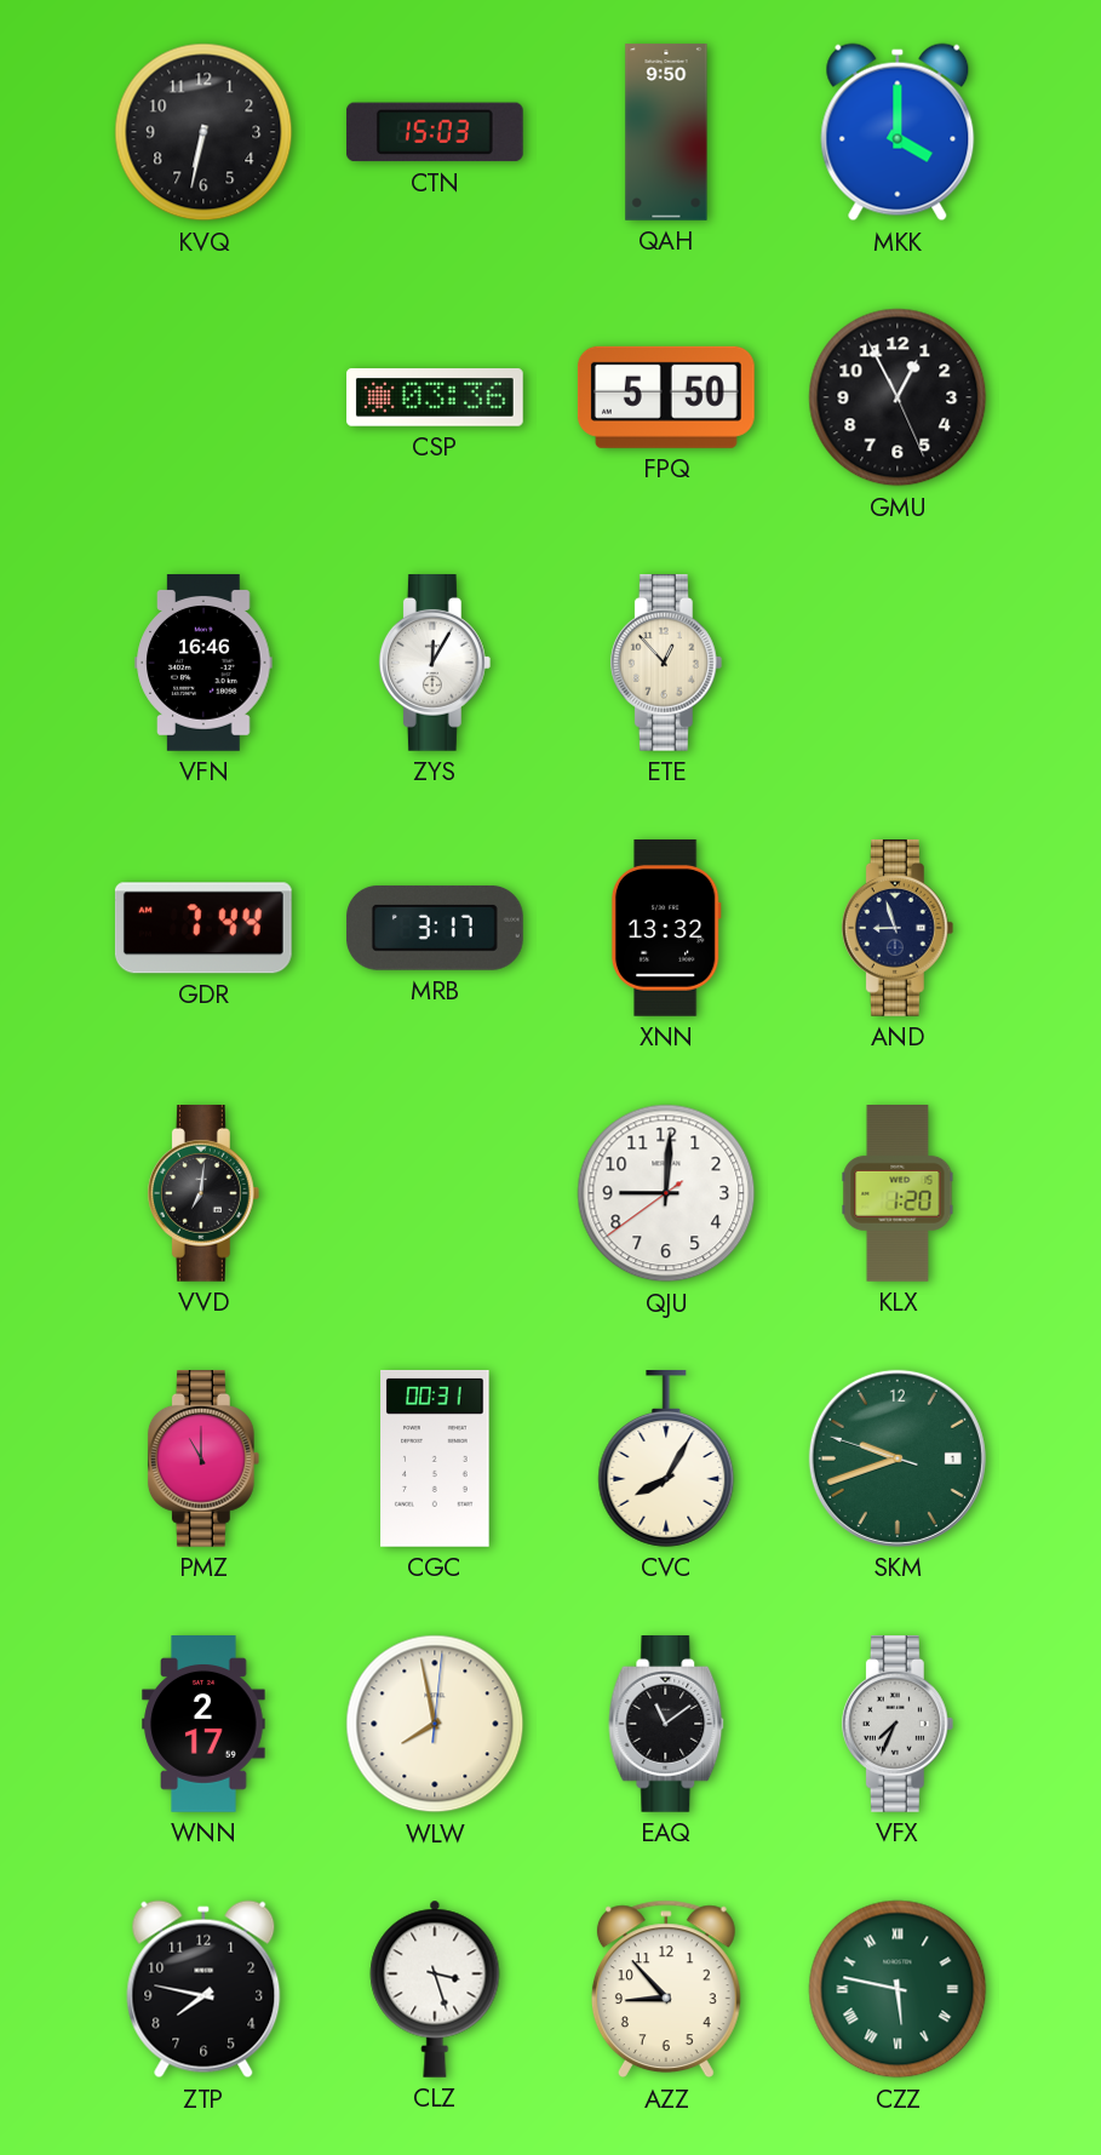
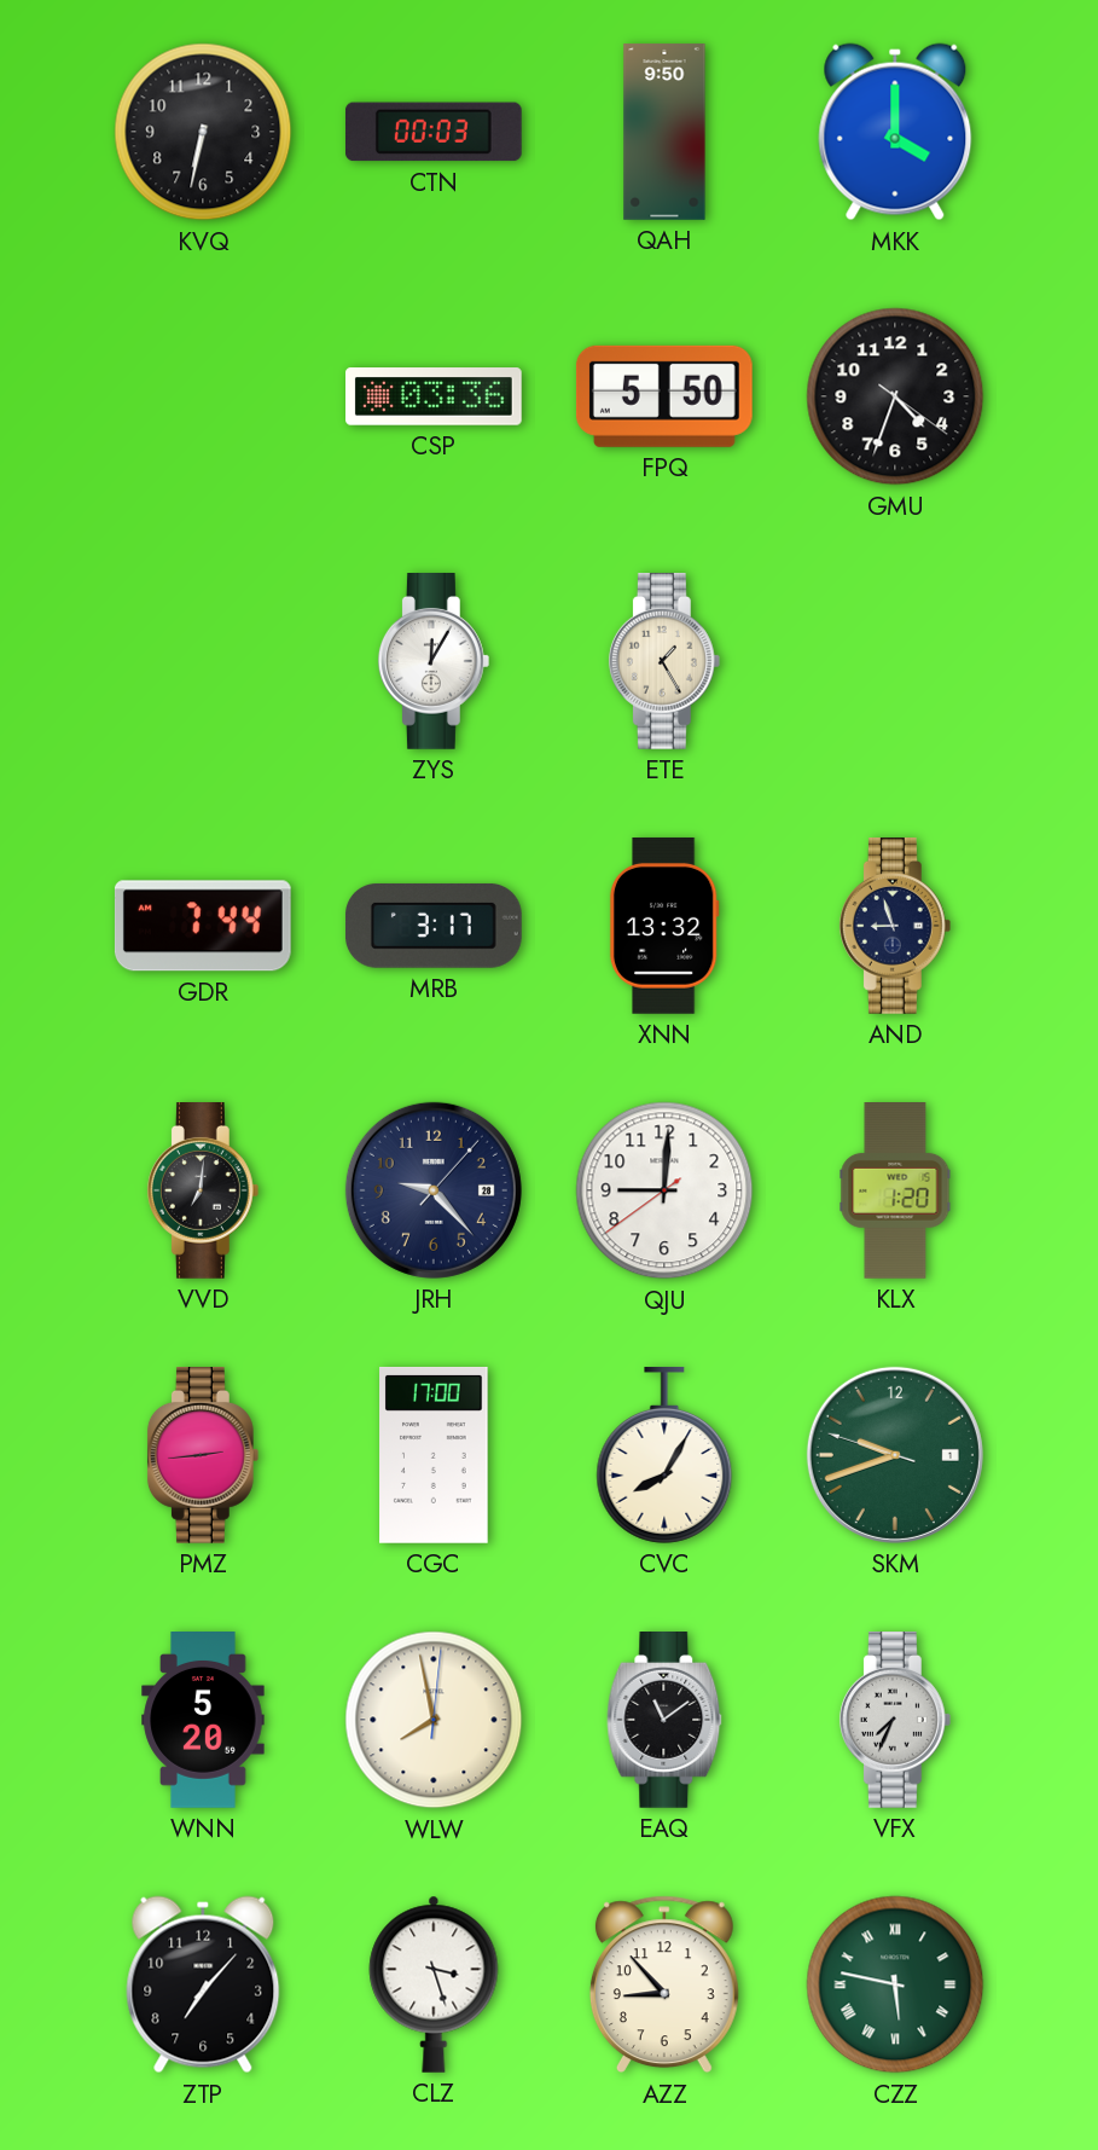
CTN: 15:03 -> 00:03
GMU: 12:55 -> 4:33
VFN: 16:46 -> none
ETE: 12:53 -> 1:25
JRH: none -> 9:23
PMZ: 11:00 -> 2:44
CGC: 00:31 -> 17:00
WNN: 2:17 -> 5:20
ZTP: 7:47 -> 7:07
